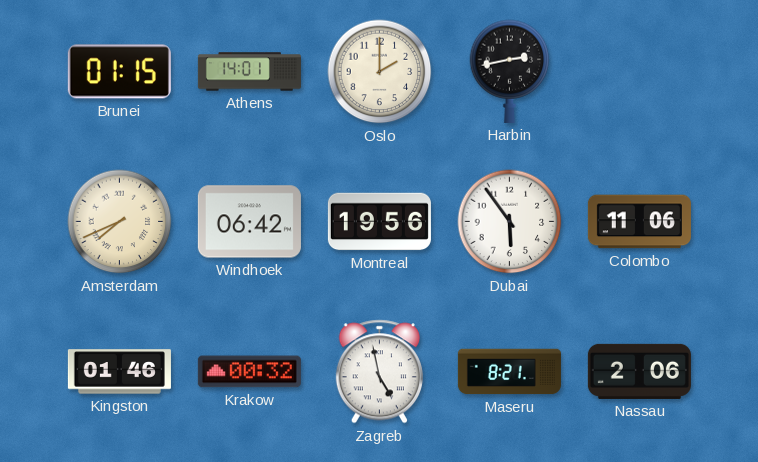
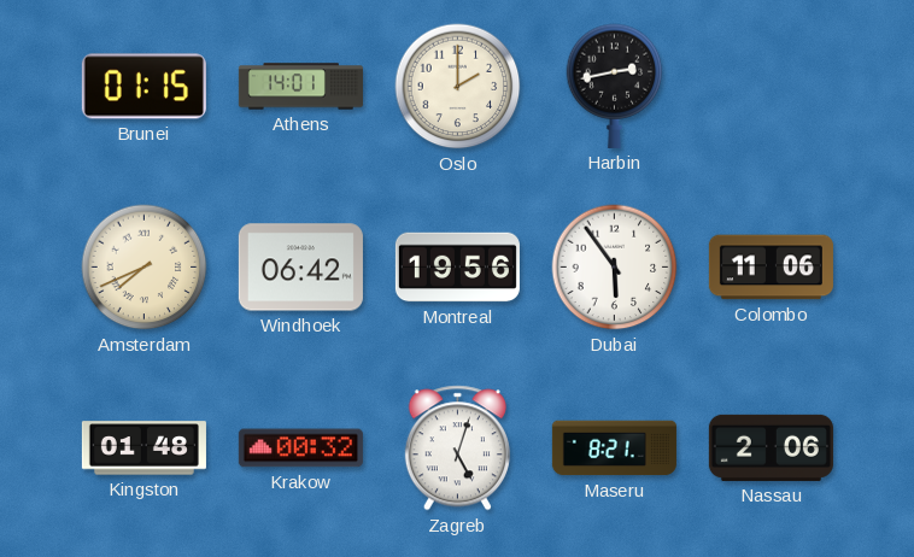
Kingston: 01:46 -> 01:48
Zagreb: 4:58 -> 5:03
